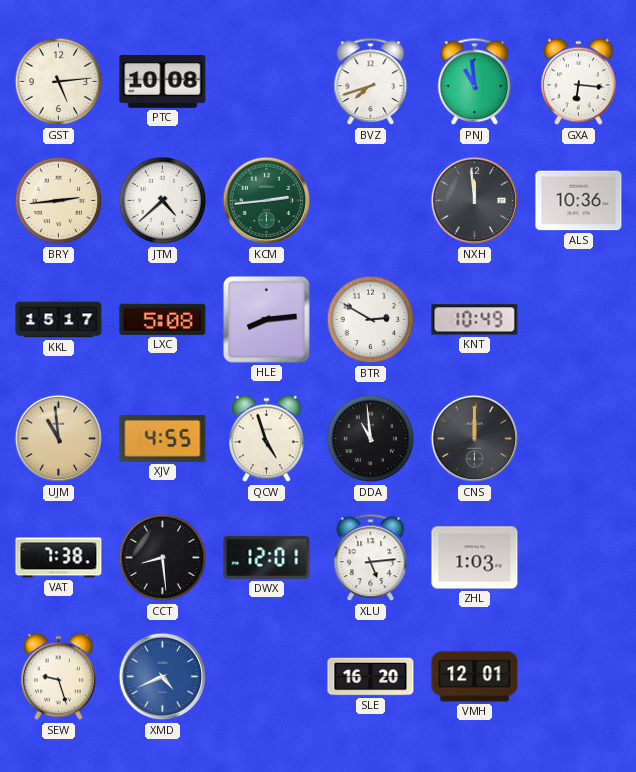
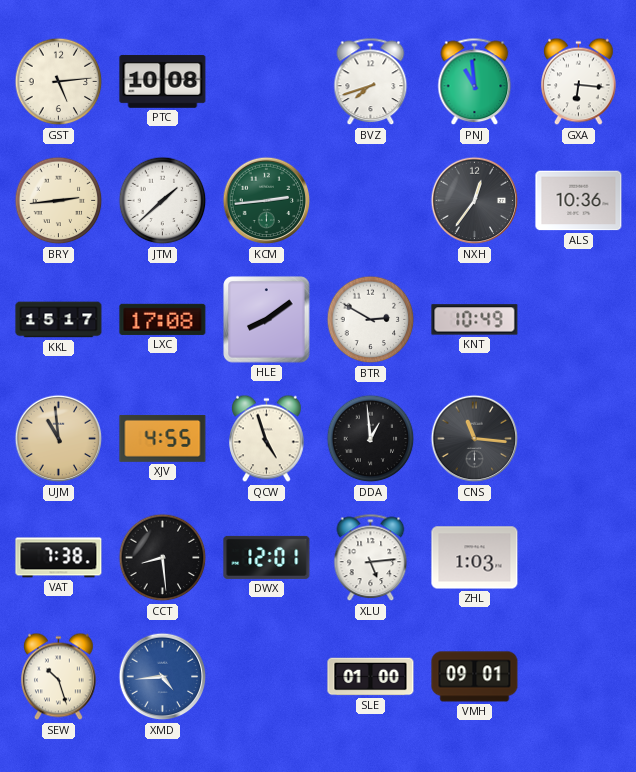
JTM: 4:38 -> 1:38
NXH: 11:59 -> 12:36
LXC: 5:08 -> 17:08
HLE: 8:14 -> 8:09
DDA: 10:59 -> 12:59
CNS: 12:00 -> 11:16
SEW: 9:27 -> 10:27
XMD: 4:41 -> 4:44
SLE: 16:20 -> 01:00
VMH: 12:01 -> 09:01
